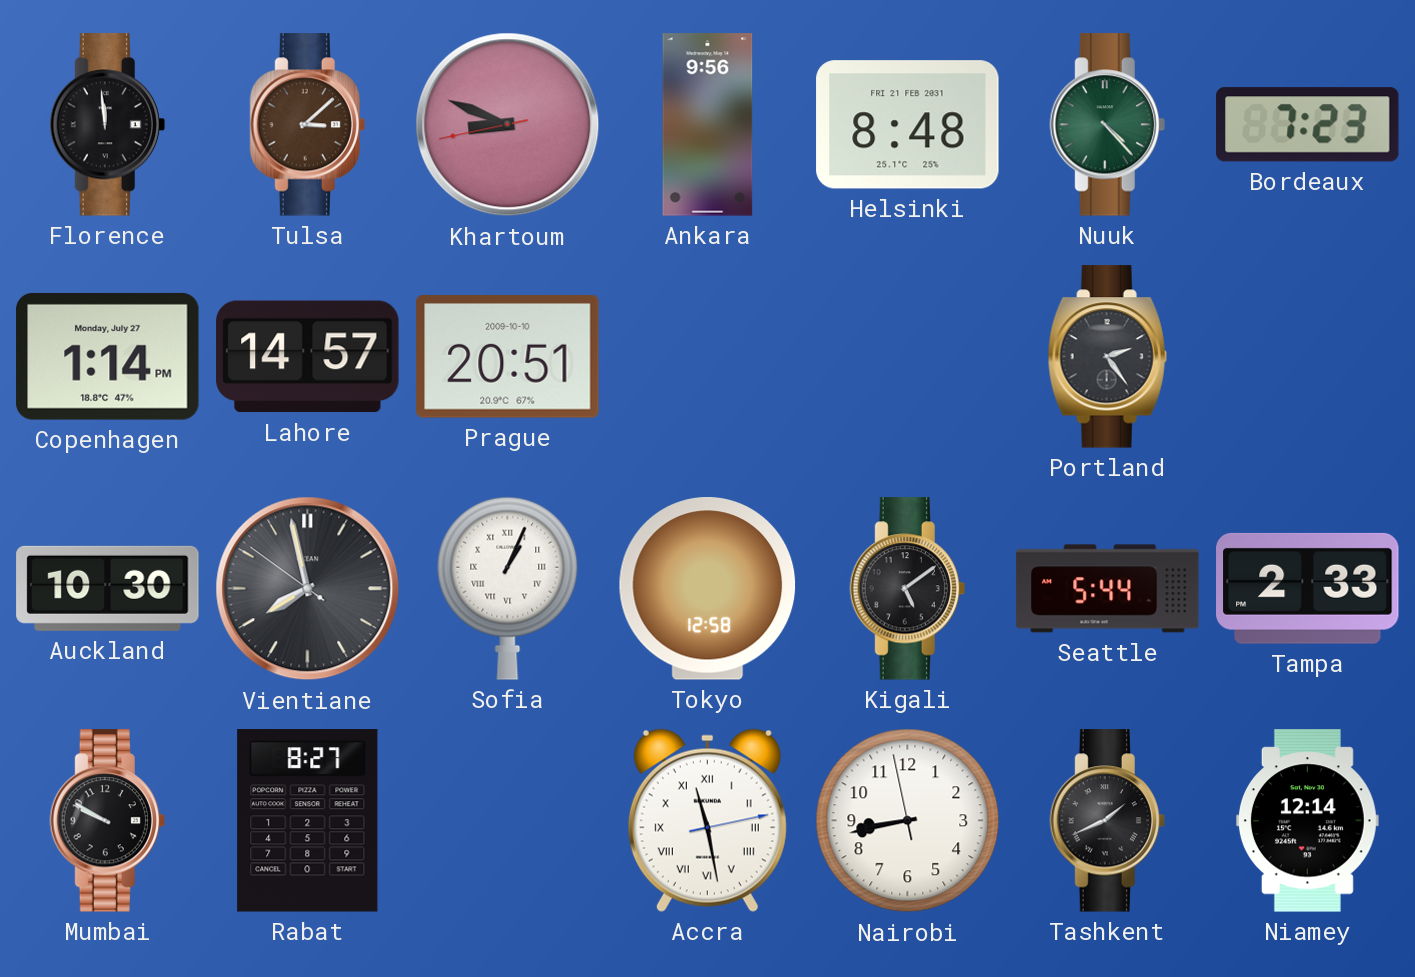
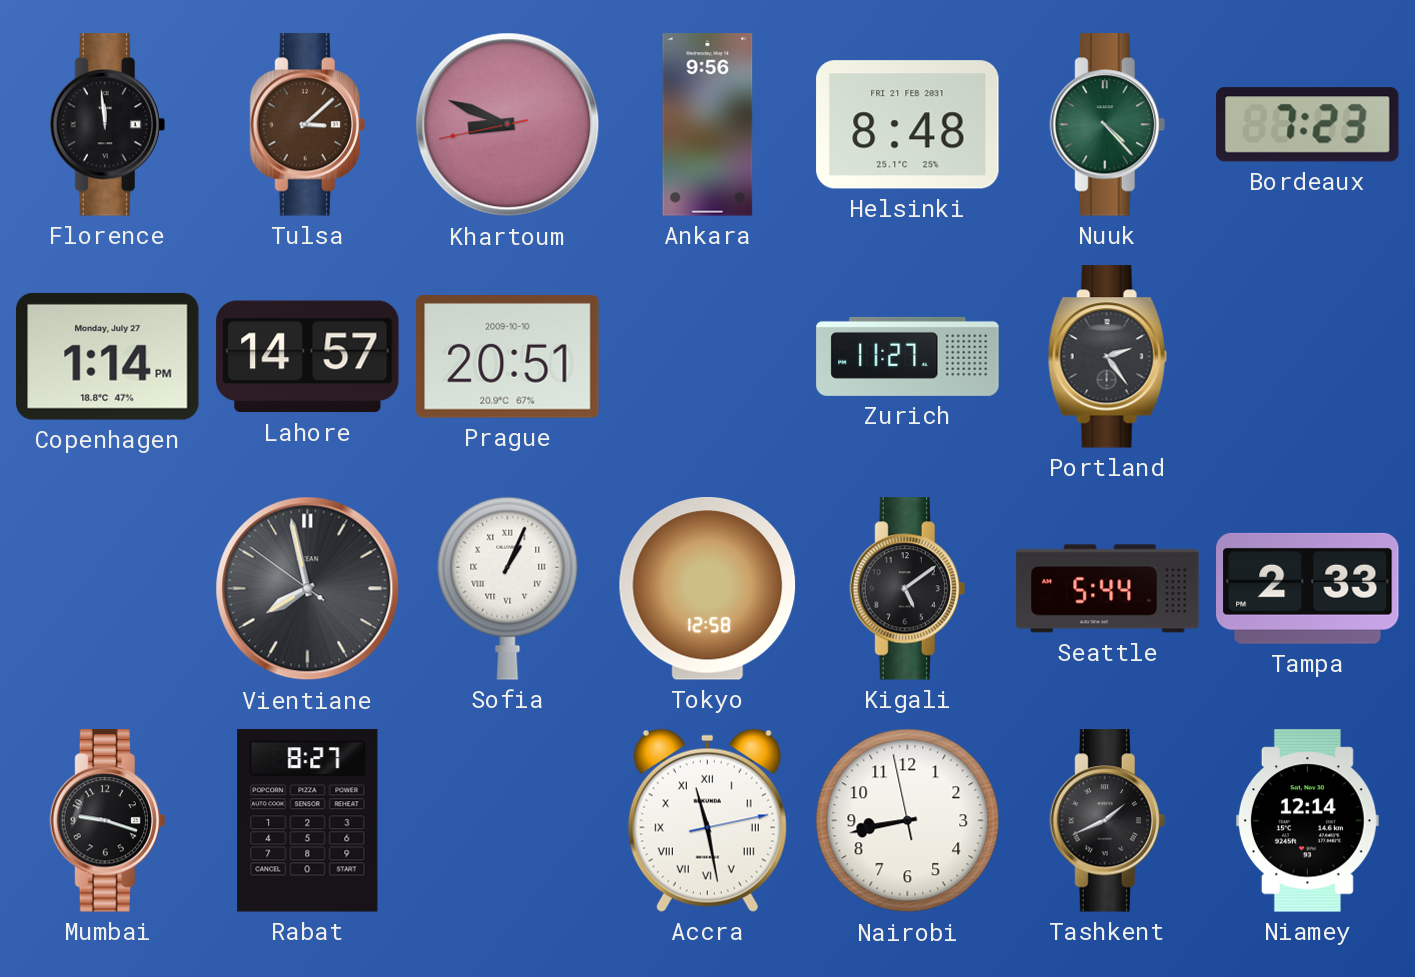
Zurich: none -> 11:27
Auckland: 10:30 -> none
Mumbai: 9:50 -> 9:18
